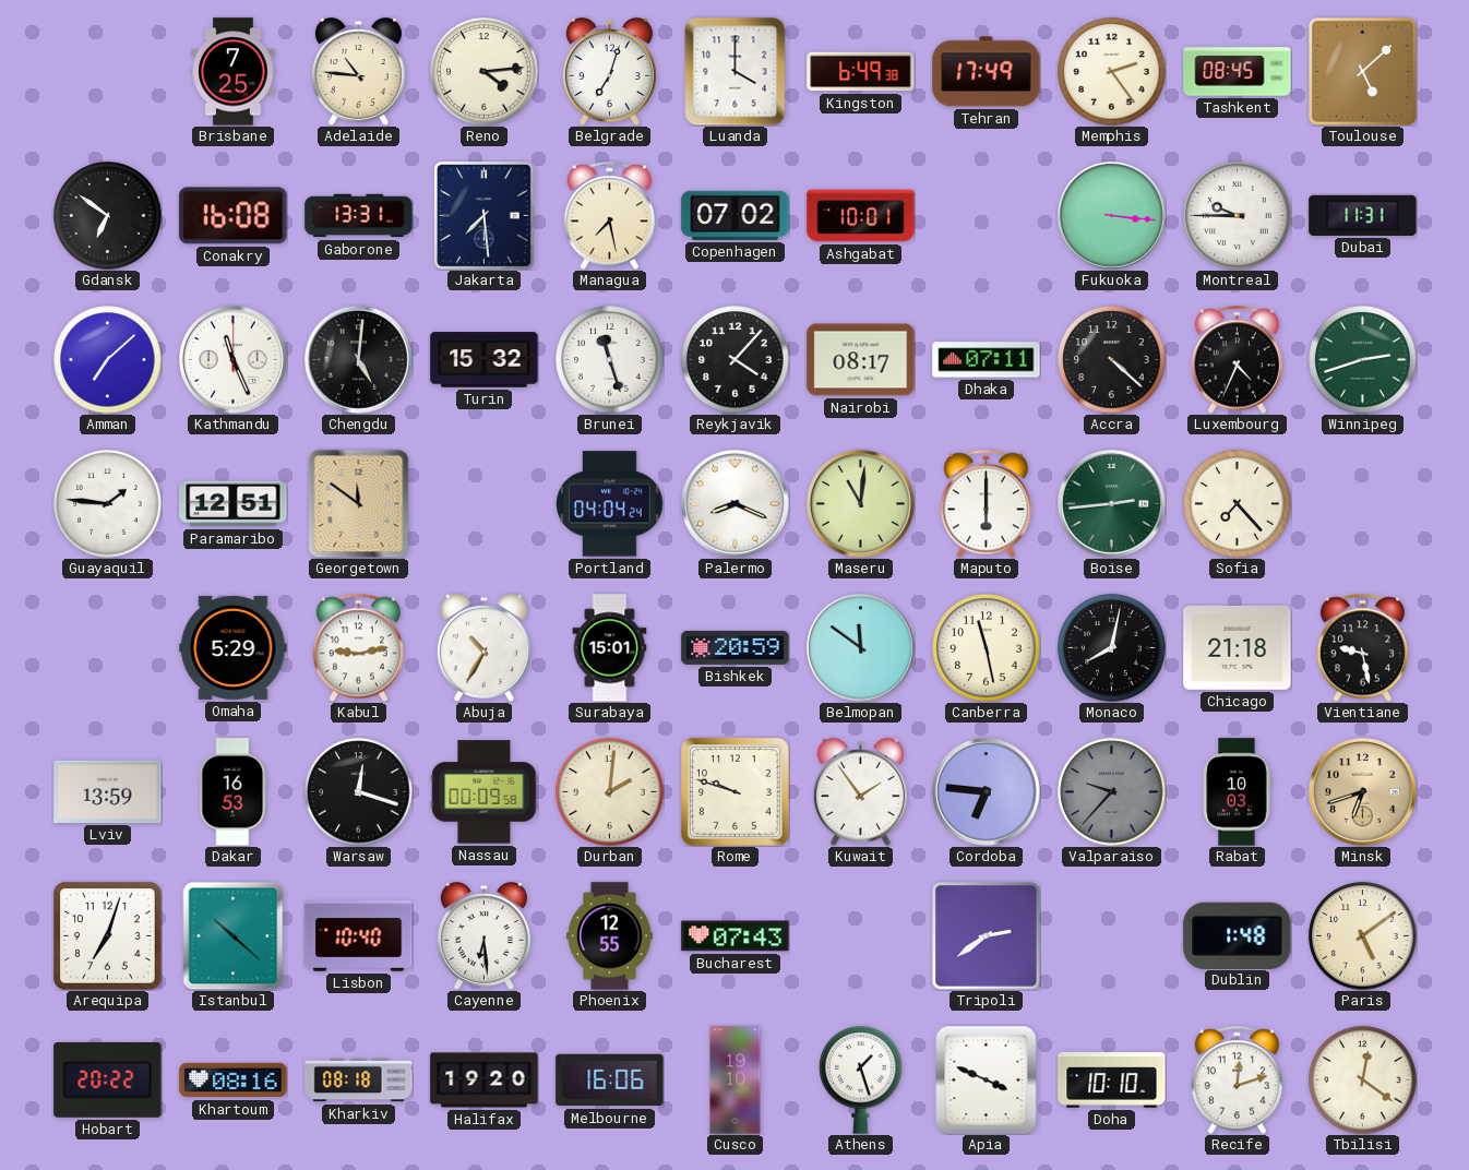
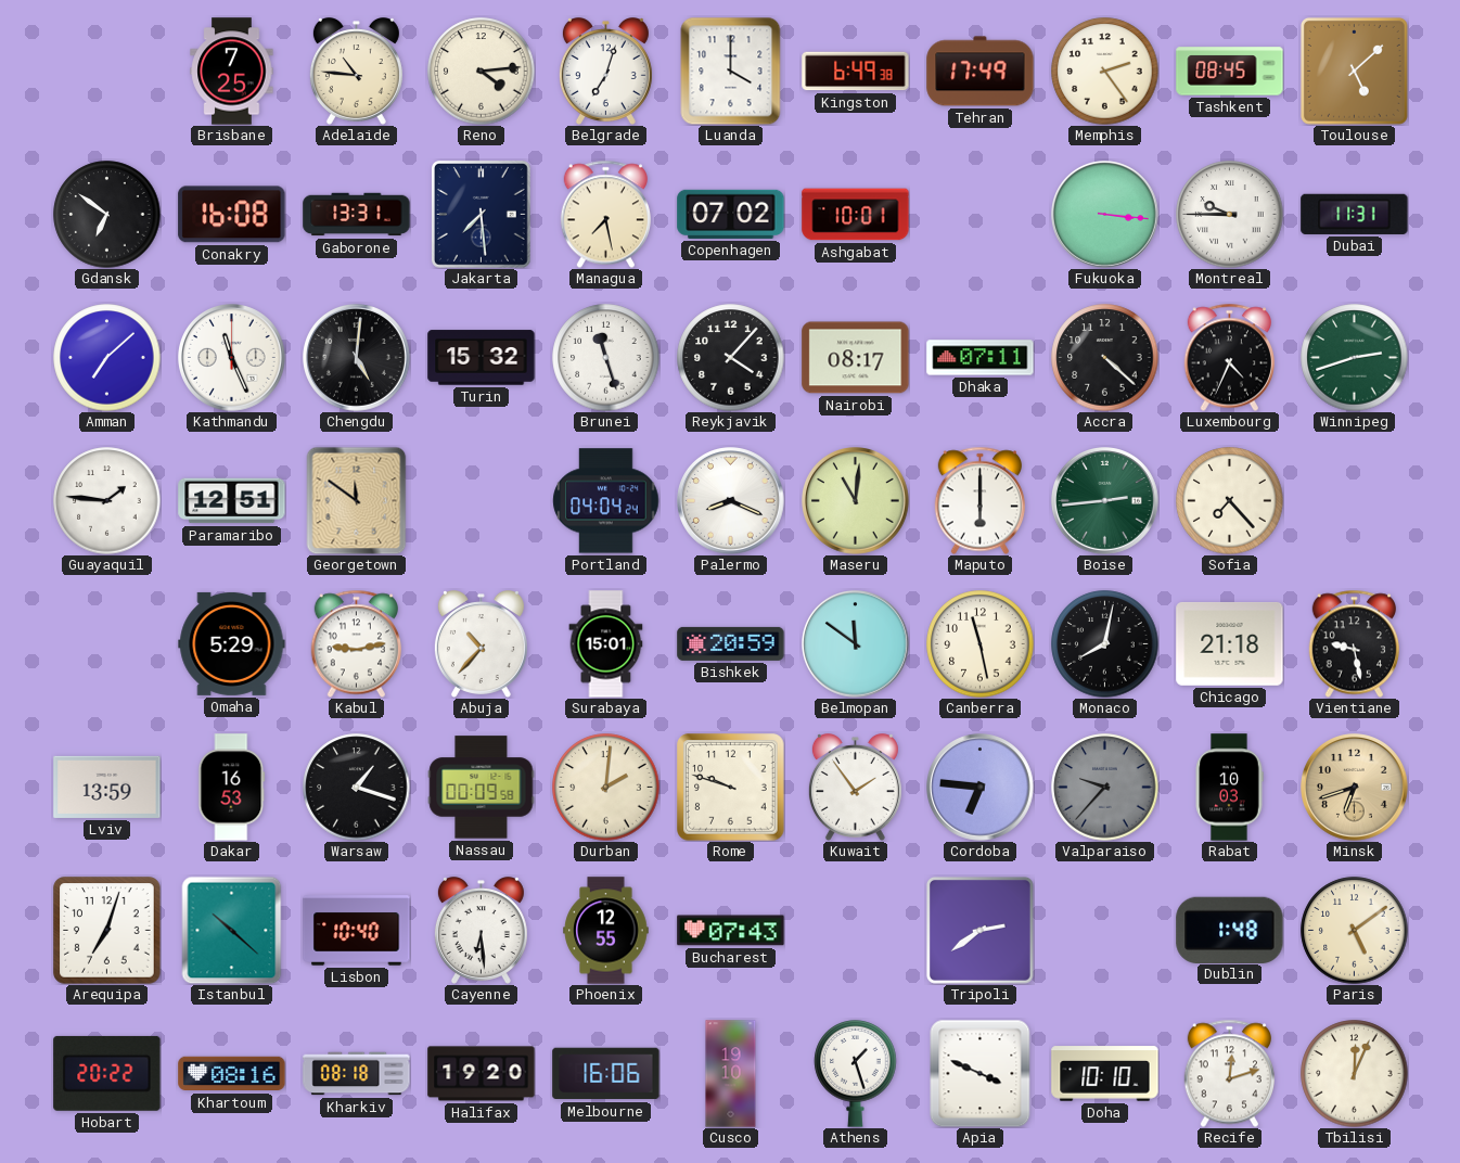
Abuja: 10:35 -> 10:37
Warsaw: 12:18 -> 1:18
Tbilisi: 12:21 -> 12:04
